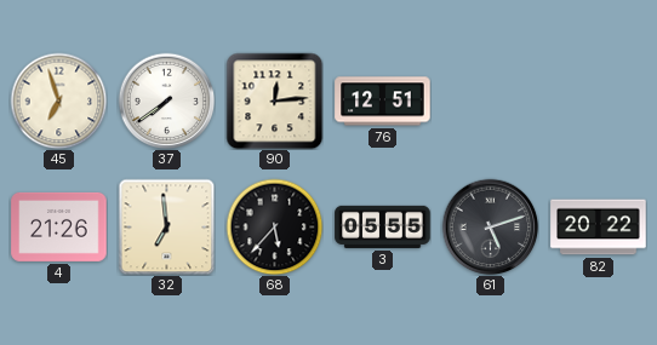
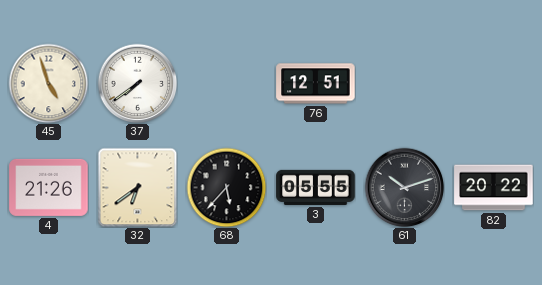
45: 6:57 -> 4:57
90: 12:14 -> none
32: 6:59 -> 6:39
61: 5:12 -> 10:12
